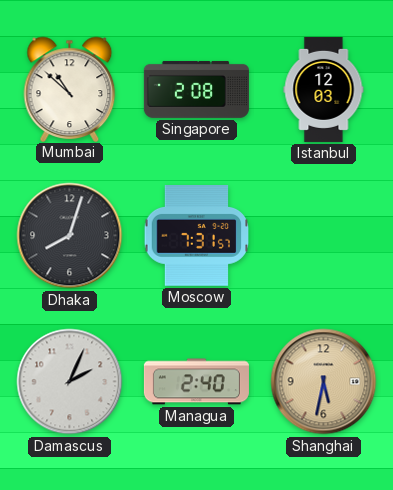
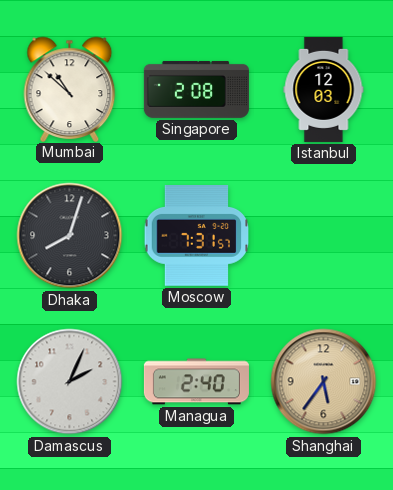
Shanghai: 5:32 -> 5:36
